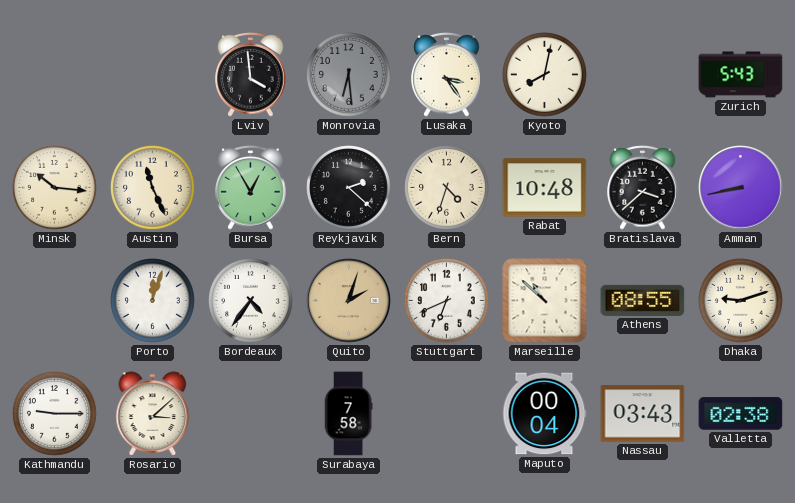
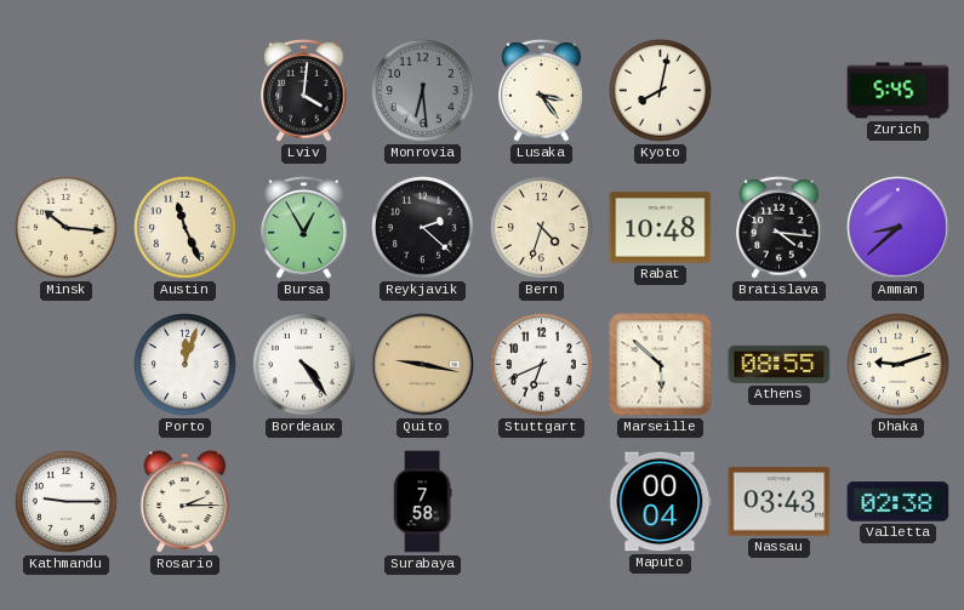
Lviv: 3:59 -> 4:01
Zurich: 5:43 -> 5:45
Bratislava: 3:38 -> 4:16
Amman: 8:43 -> 8:38
Bordeaux: 4:36 -> 4:24
Quito: 2:03 -> 9:17
Marseille: 10:52 -> 5:52
Rosario: 3:08 -> 2:15
